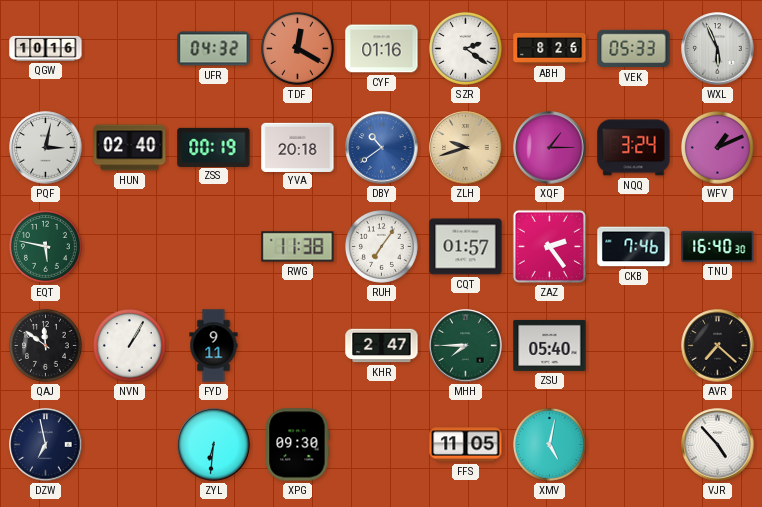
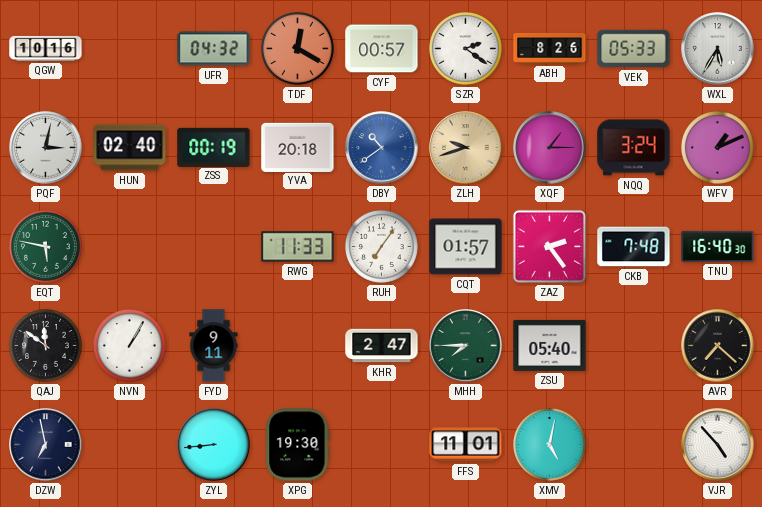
CYF: 01:16 -> 00:57
WXL: 5:56 -> 5:35
RWG: 11:38 -> 11:33
CKB: 7:46 -> 7:48
ZYL: 6:31 -> 8:44
XPG: 09:30 -> 19:30
FFS: 11:05 -> 11:01
